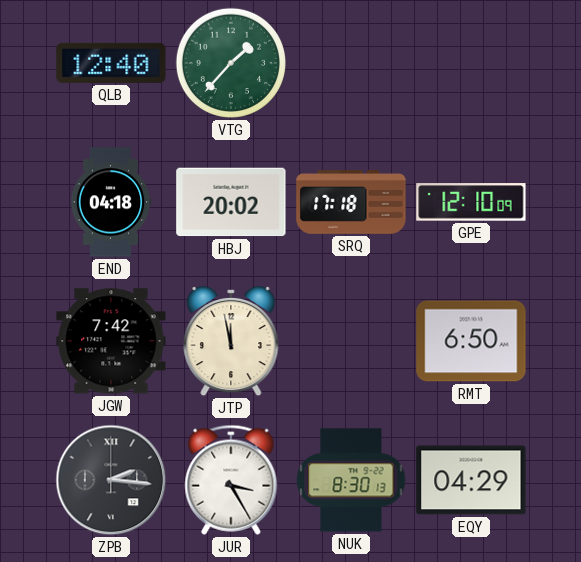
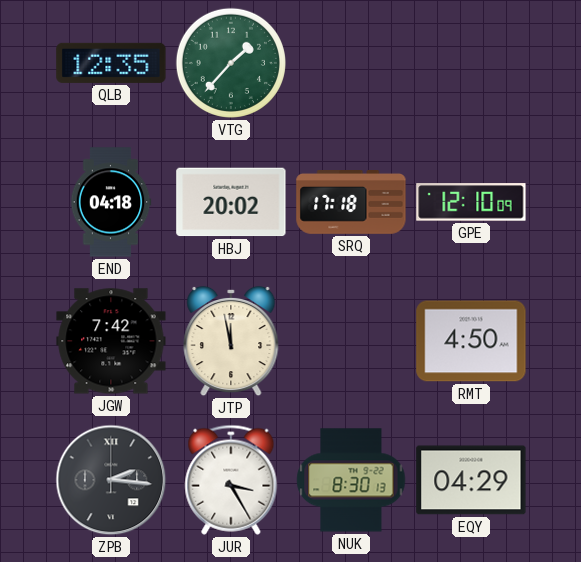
QLB: 12:40 -> 12:35
RMT: 6:50 -> 4:50
